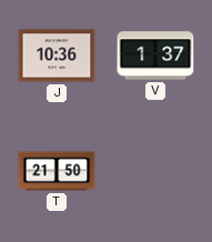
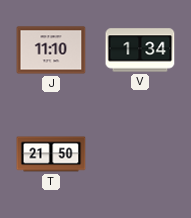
J: 10:36 -> 11:10
V: 1:37 -> 1:34
